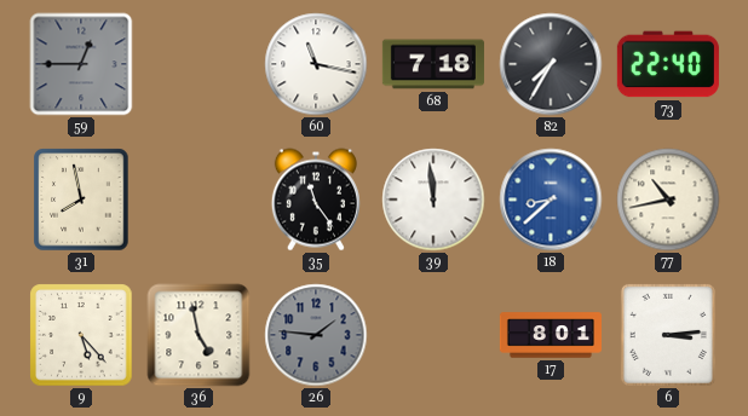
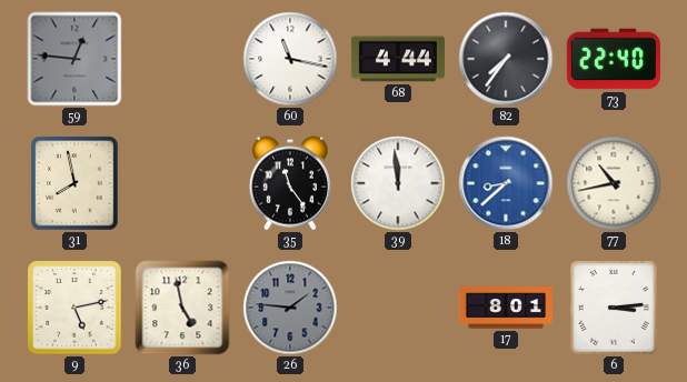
59: 12:45 -> 12:46
68: 7:18 -> 4:44
82: 7:35 -> 7:36
9: 5:23 -> 5:13
